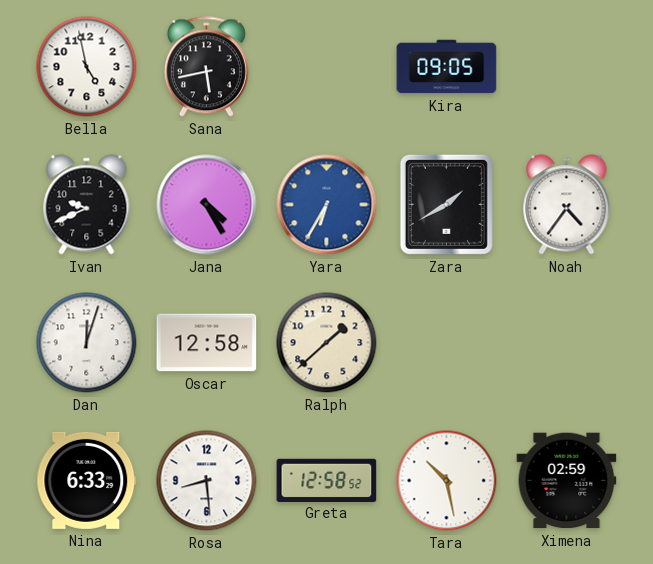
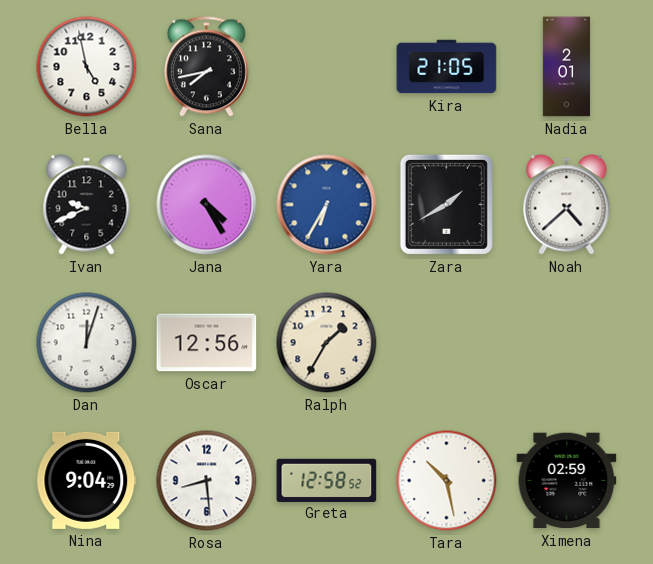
Sana: 5:43 -> 7:43
Kira: 09:05 -> 21:05
Nadia: none -> 2:01
Noah: 4:36 -> 4:38
Oscar: 12:58 -> 12:56
Ralph: 1:38 -> 1:35
Nina: 6:33 -> 9:04
